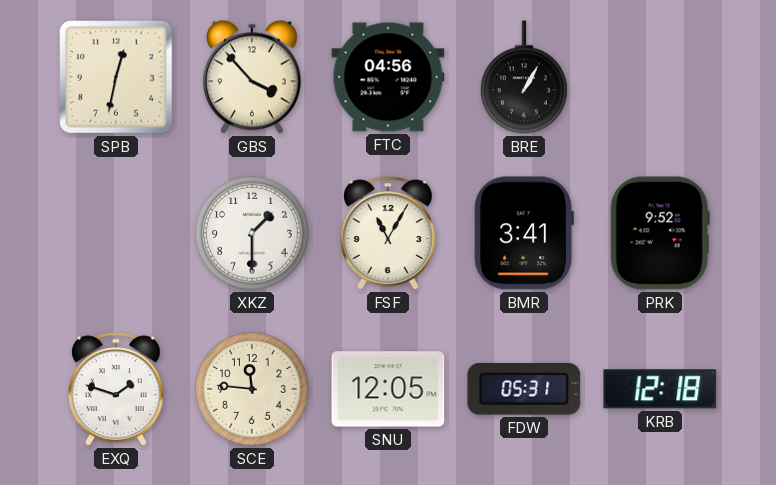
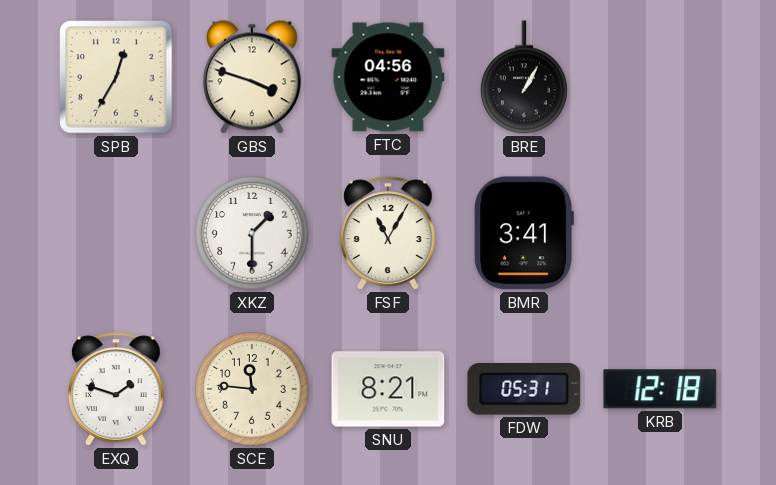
SPB: 12:32 -> 12:35
GBS: 3:53 -> 3:48
PRK: 9:52 -> none
SNU: 12:05 -> 8:21
